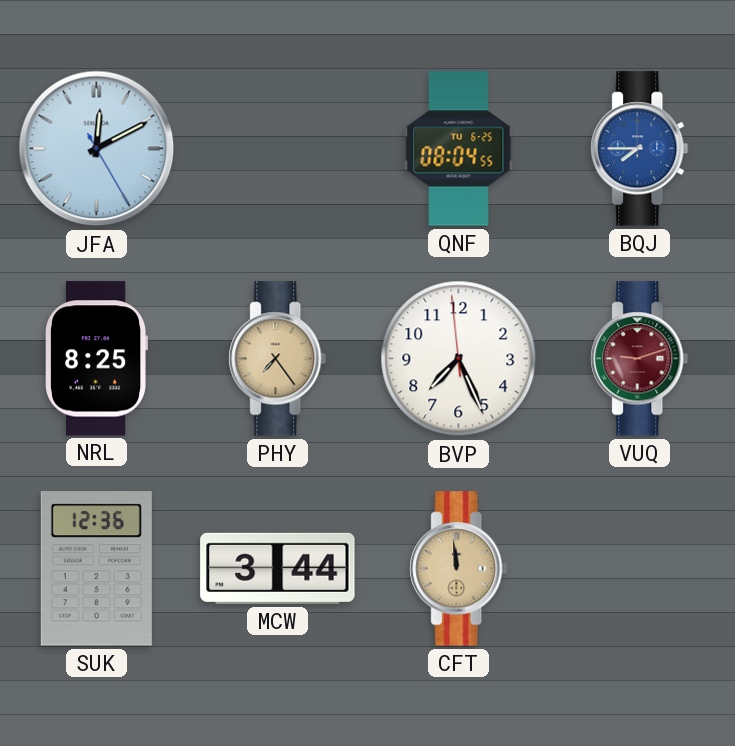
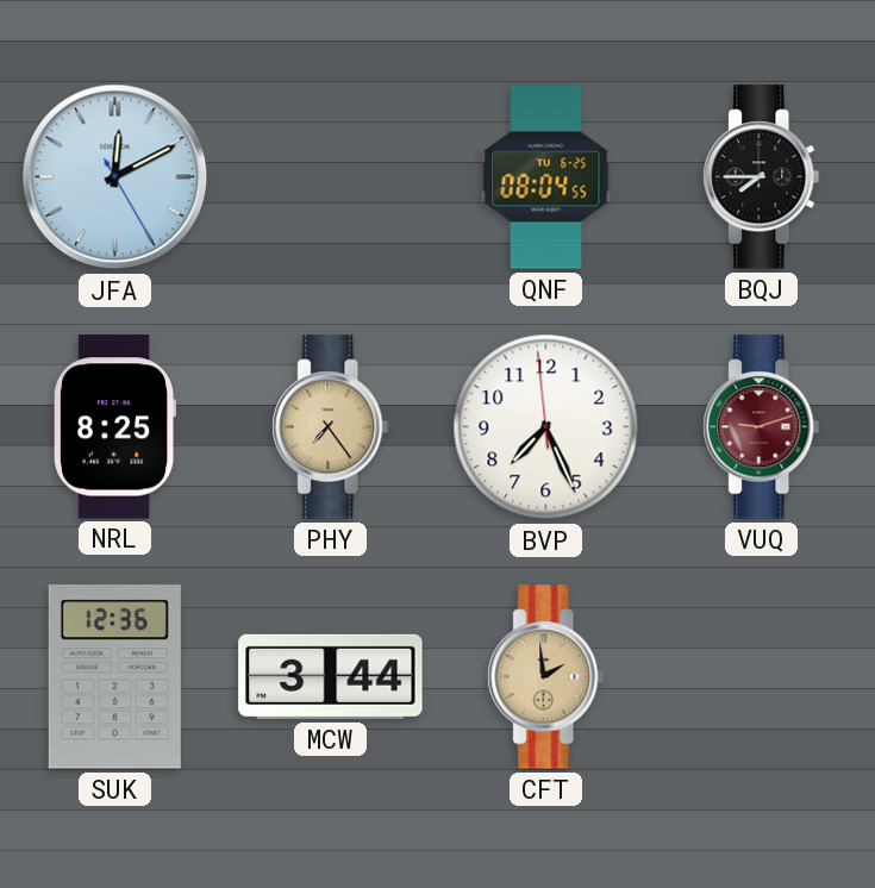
BQJ dial: blue -> black
CFT: 11:59 -> 1:59
